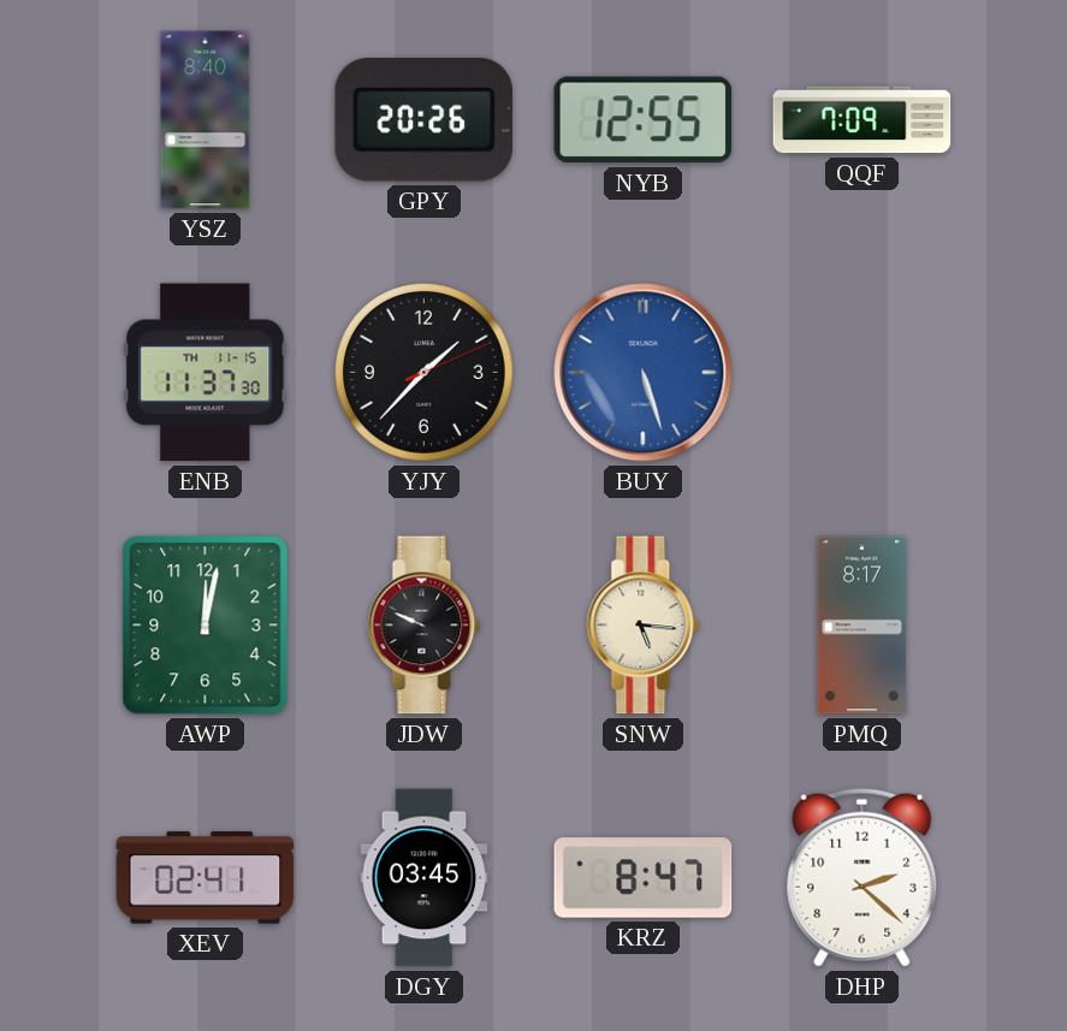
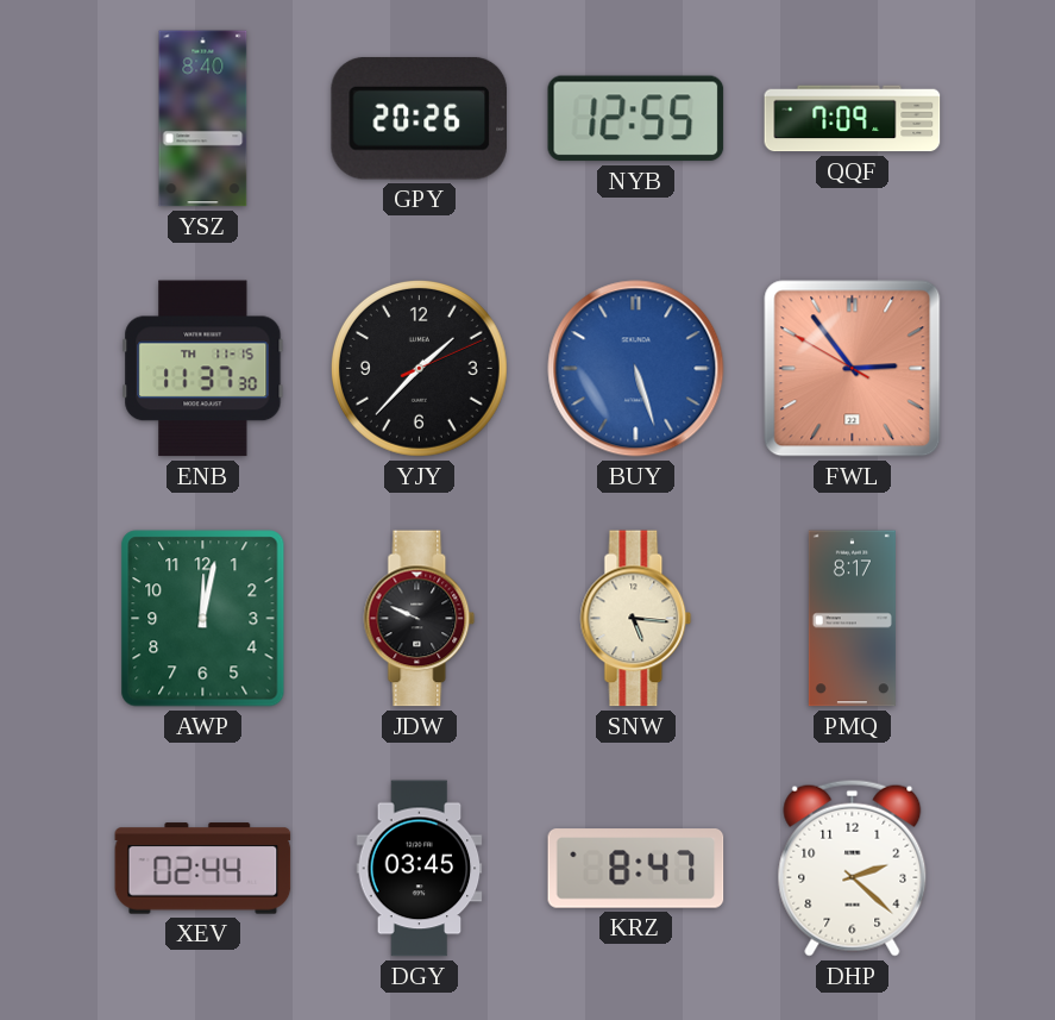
FWL: none -> 2:53
XEV: 02:41 -> 02:44
